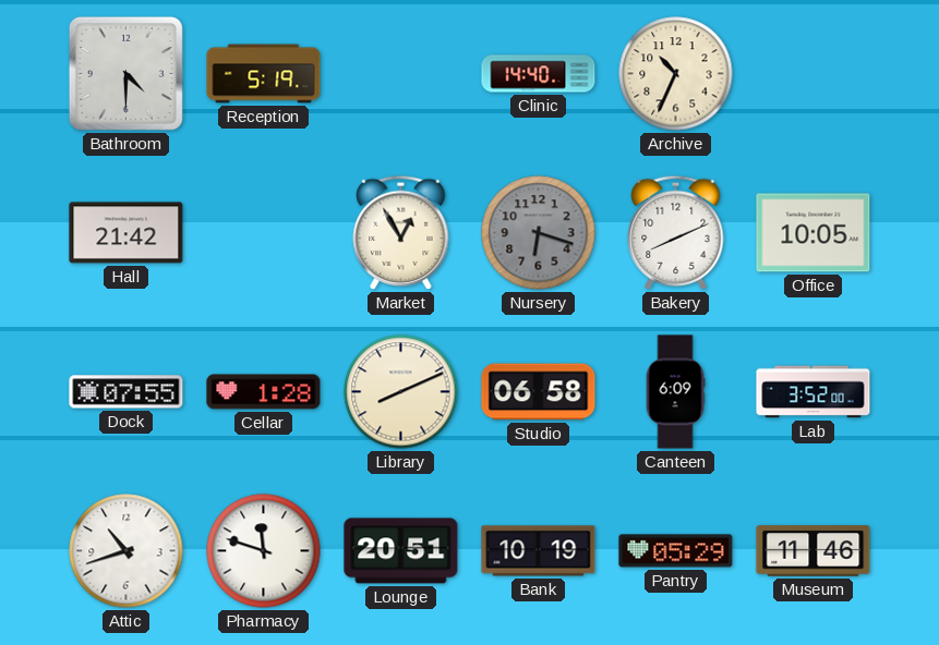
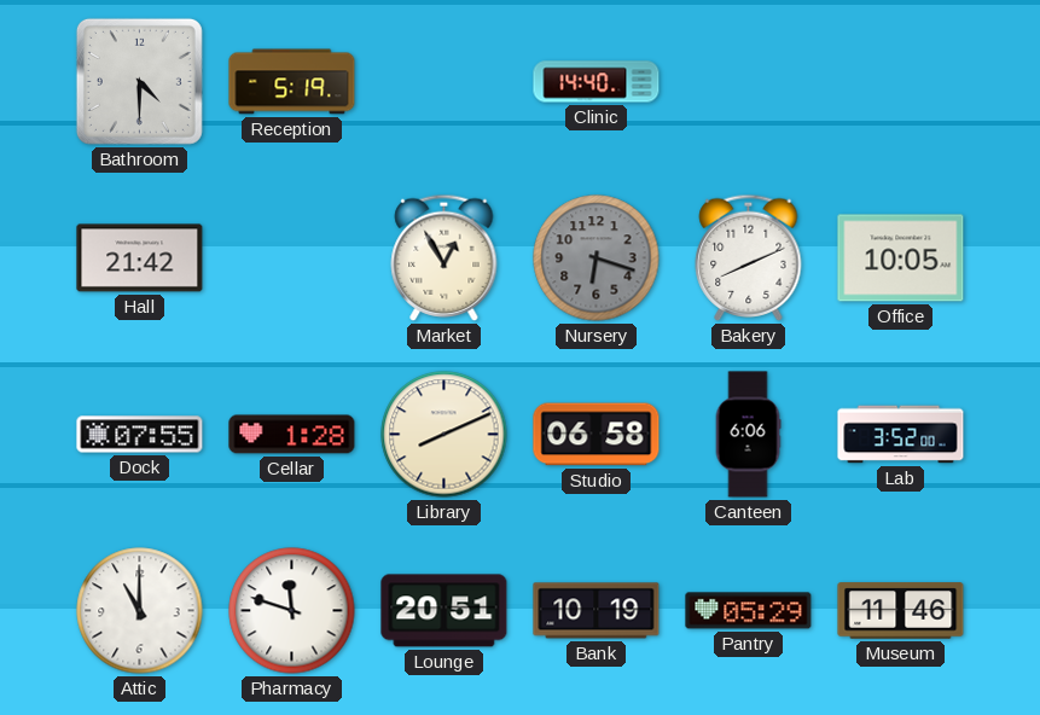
Archive: 10:34 -> none
Canteen: 6:09 -> 6:06
Attic: 10:42 -> 11:00
